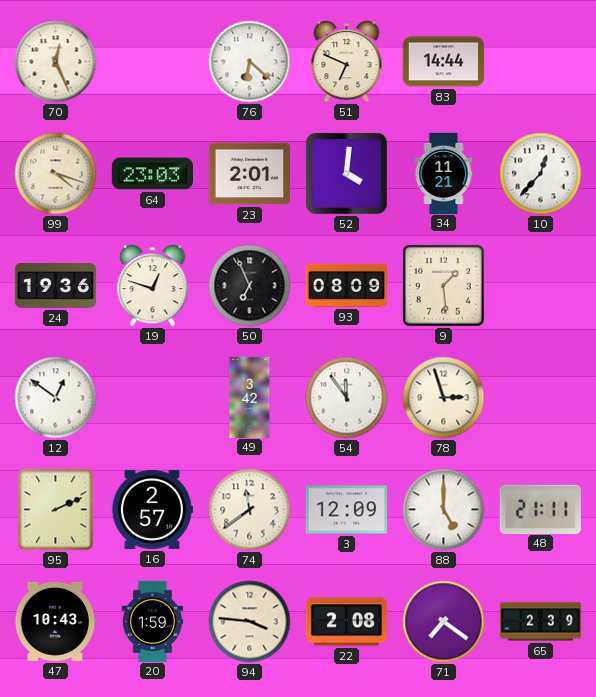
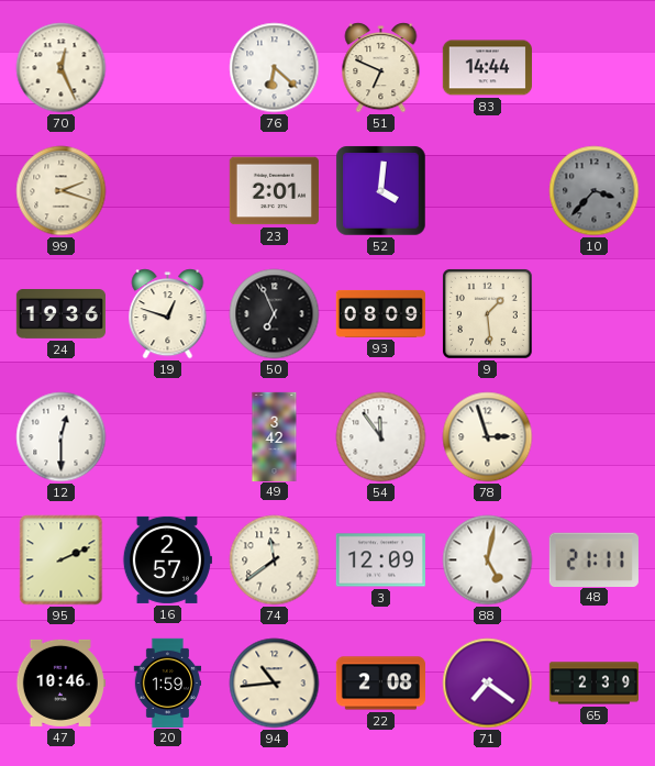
99: 4:18 -> 2:18
64: 23:03 -> none
34: 11:21 -> none
10: 12:37 -> 3:37
10 dial: white -> grey
12: 12:51 -> 12:30
88: 5:00 -> 5:02
47: 10:43 -> 10:46
94: 3:46 -> 10:44
